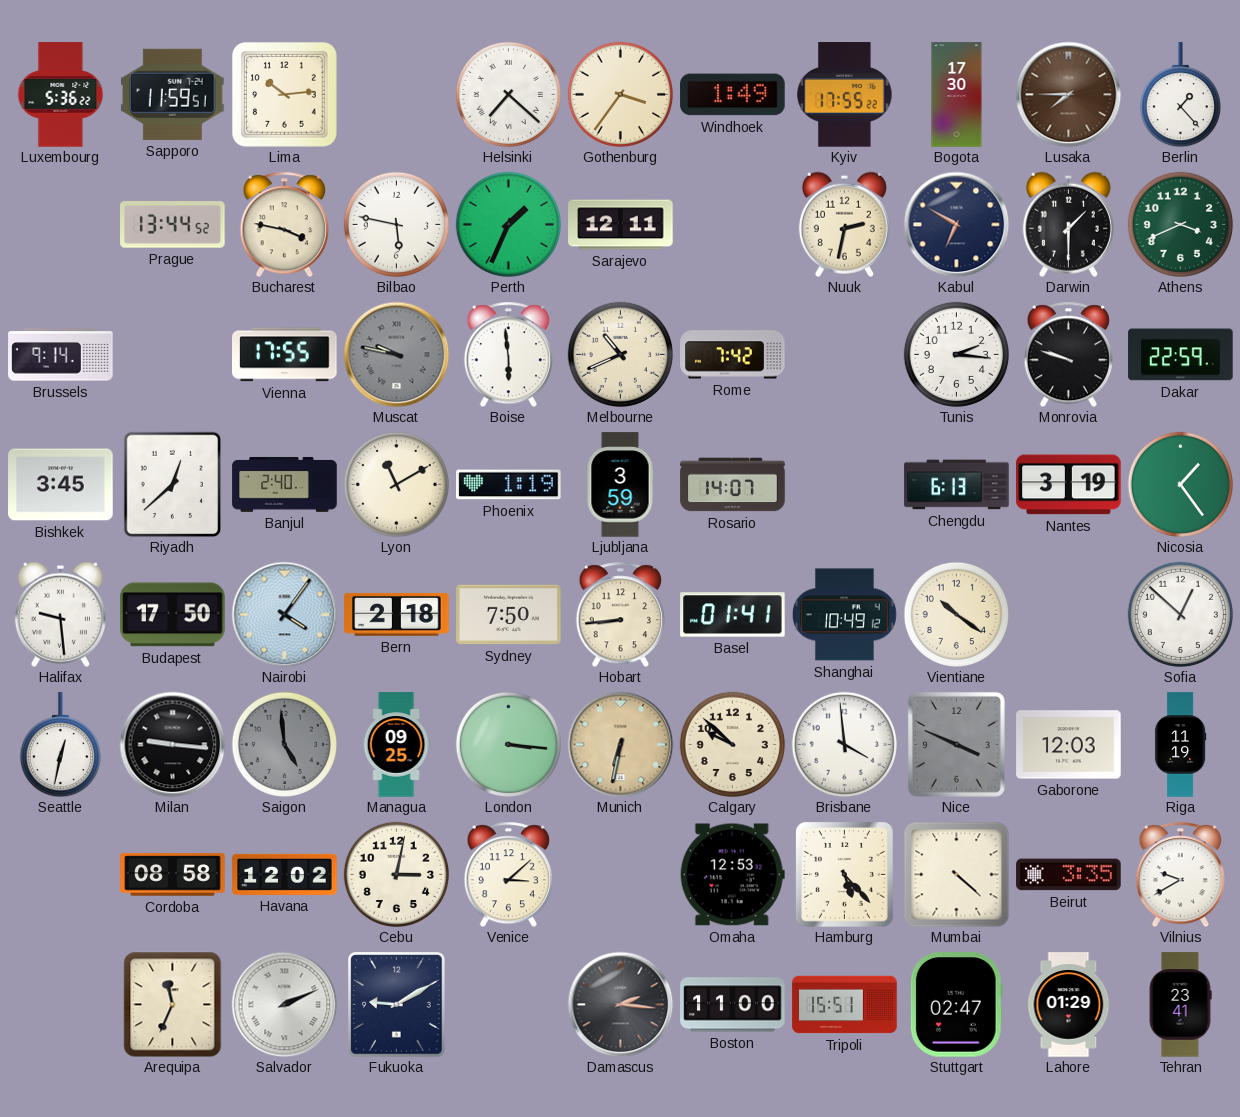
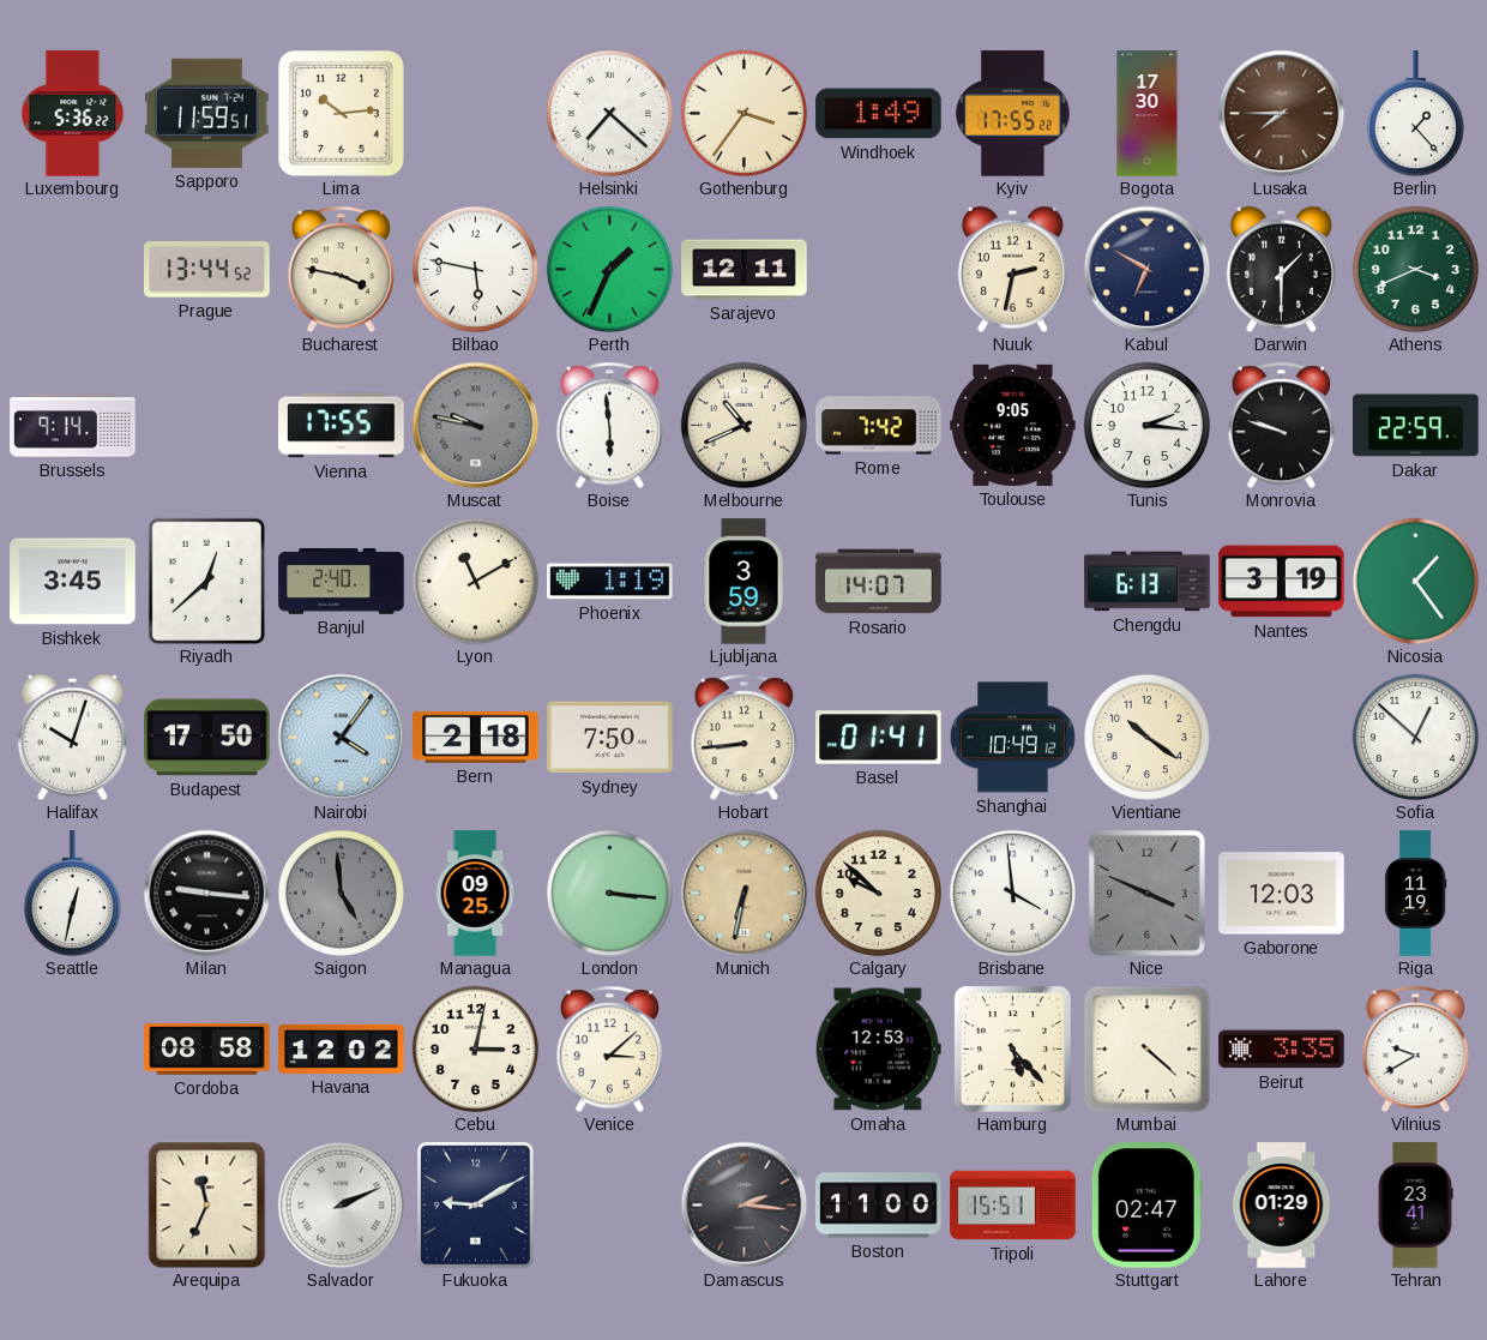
Toulouse: none -> 9:05
Halifax: 9:29 -> 10:03
